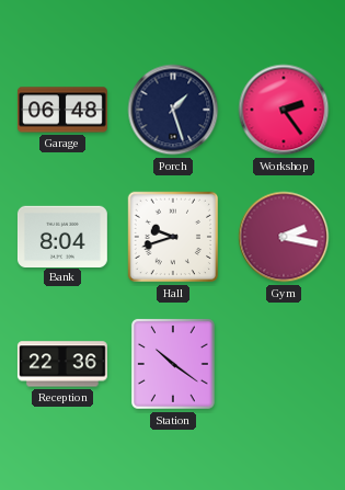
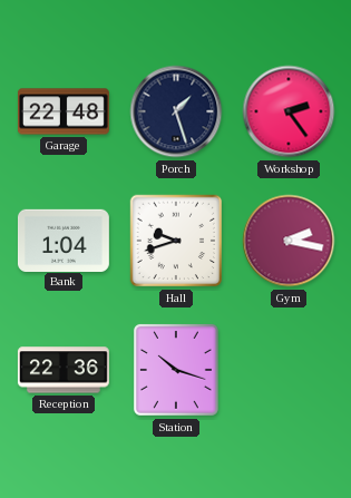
Garage: 06:48 -> 22:48
Bank: 8:04 -> 1:04
Station: 10:21 -> 10:18
